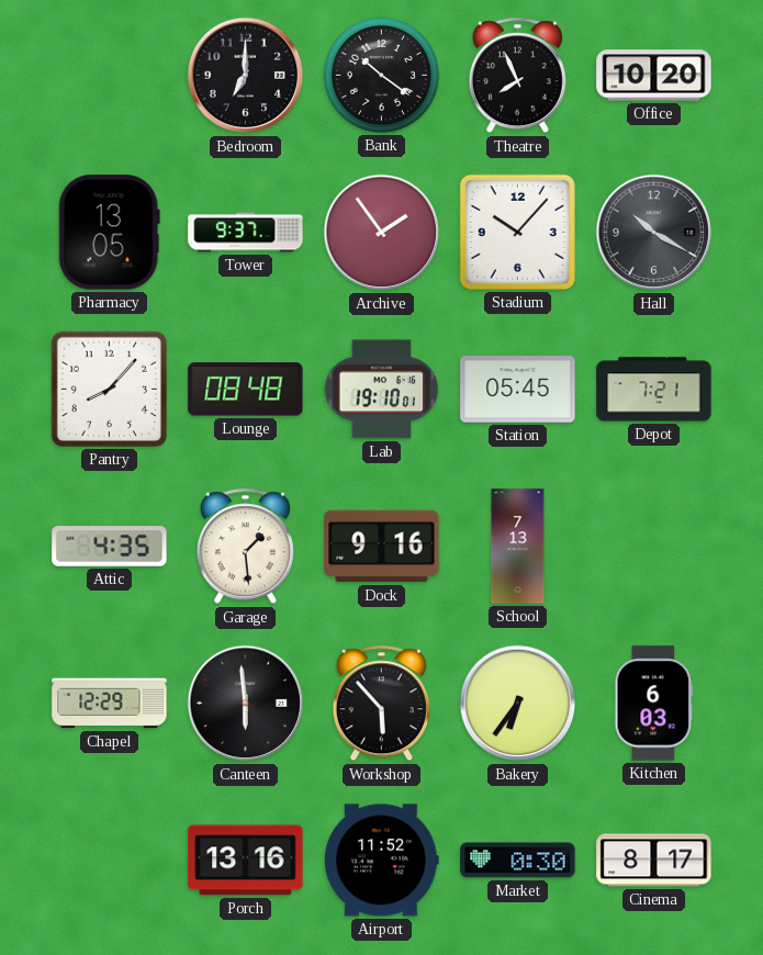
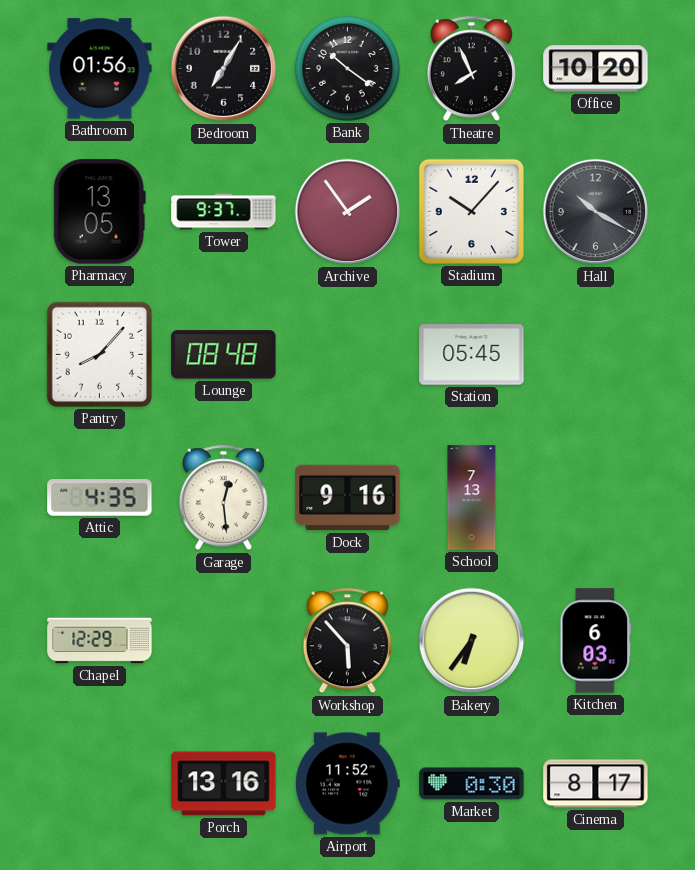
Bathroom: none -> 01:56
Bedroom: 7:00 -> 7:05
Lab: 19:10 -> none
Depot: 7:21 -> none
Garage: 1:29 -> 12:29
Canteen: 5:59 -> none
